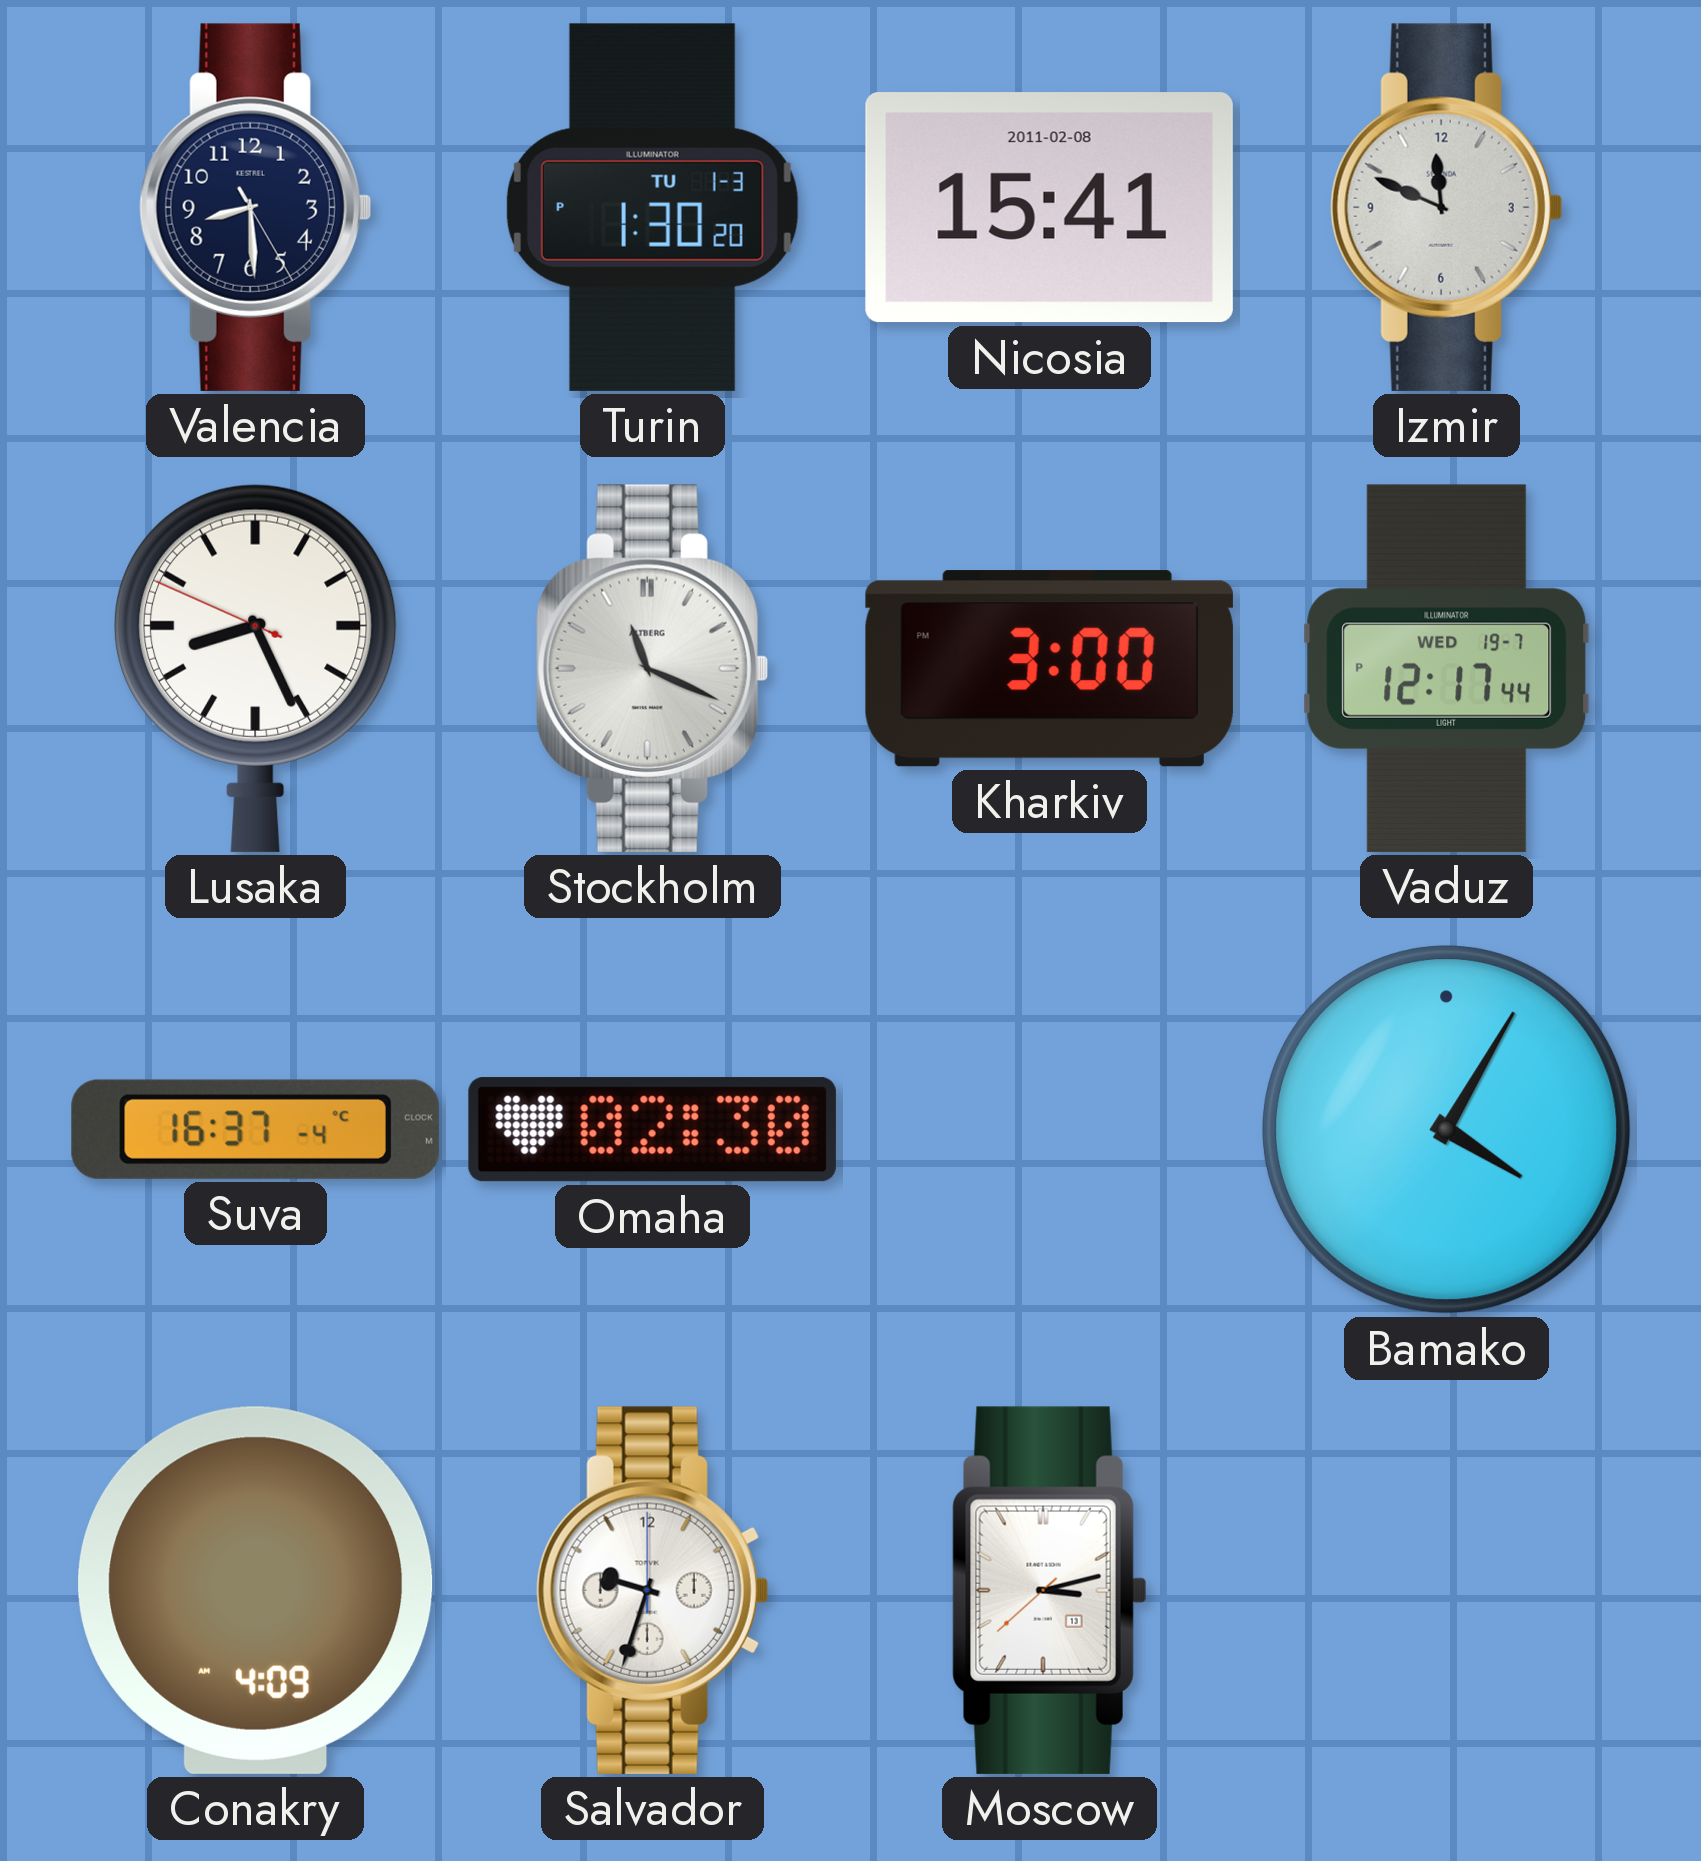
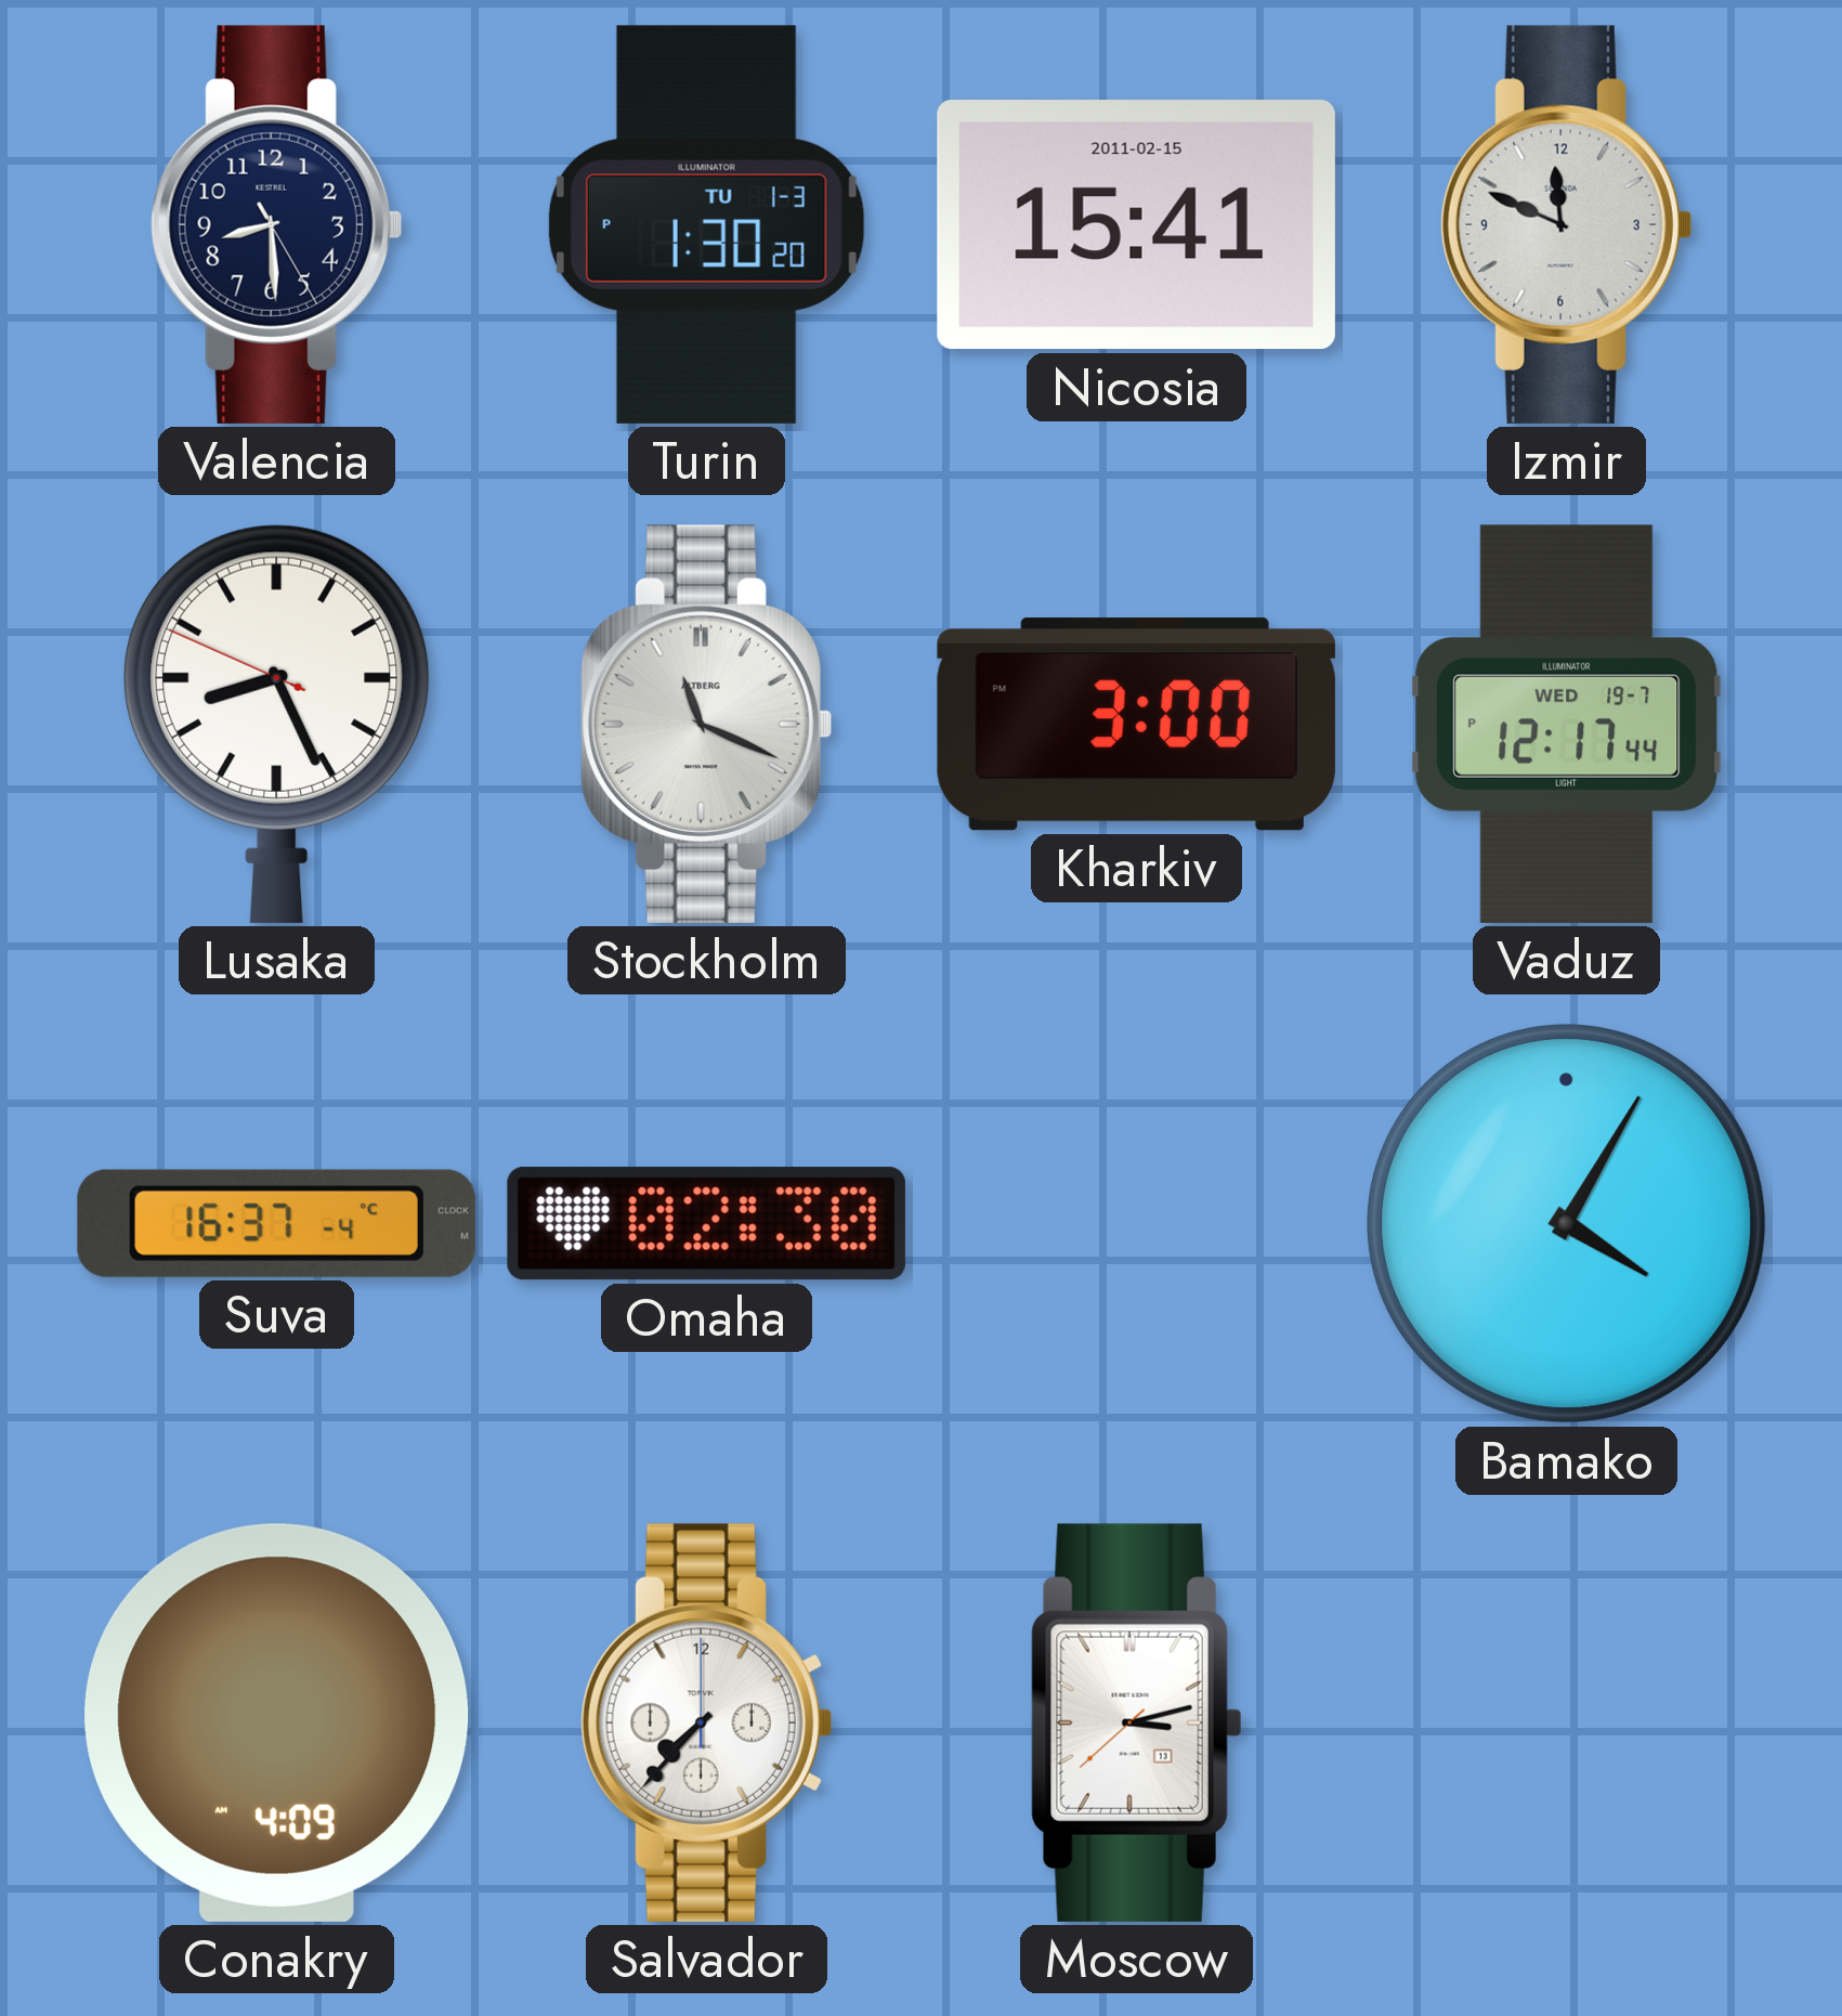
Nicosia date: 2011-02-08 -> 2011-02-15
Salvador: 9:33 -> 7:37
